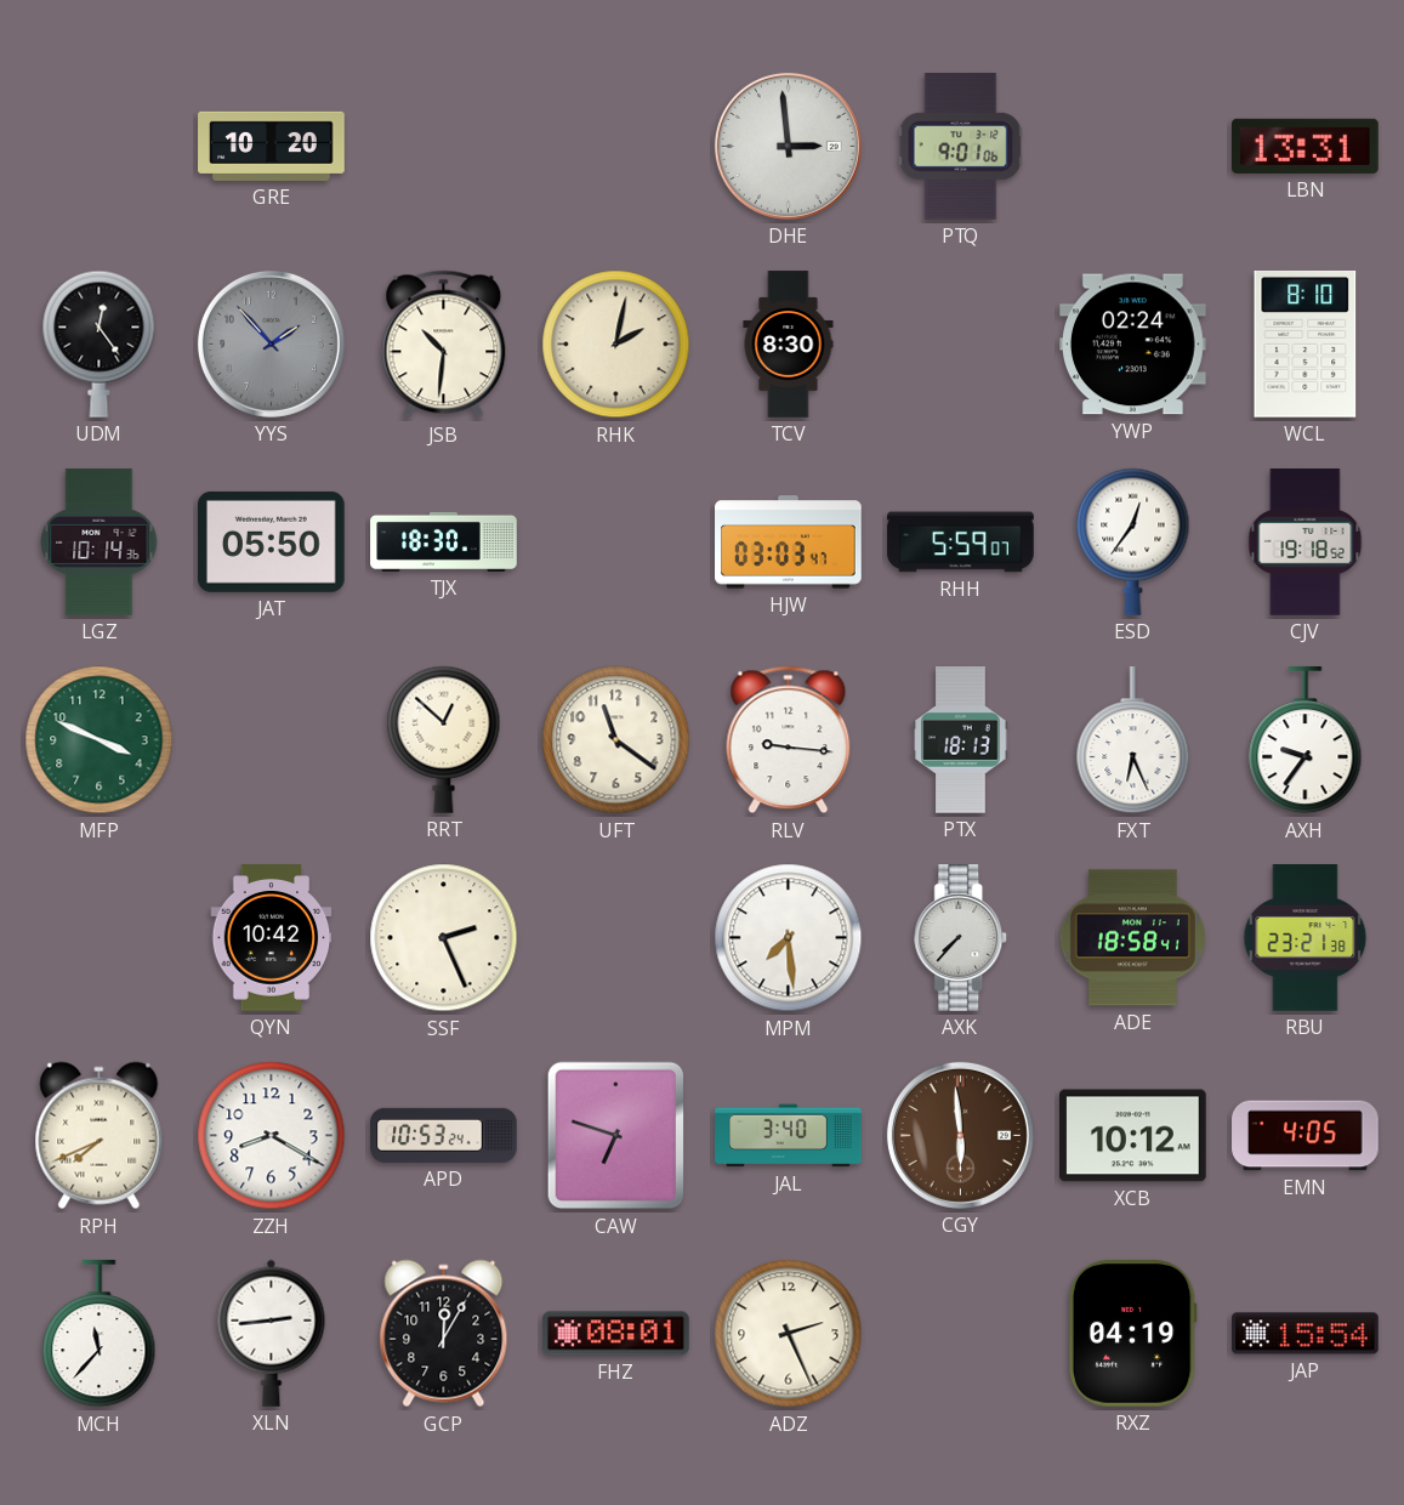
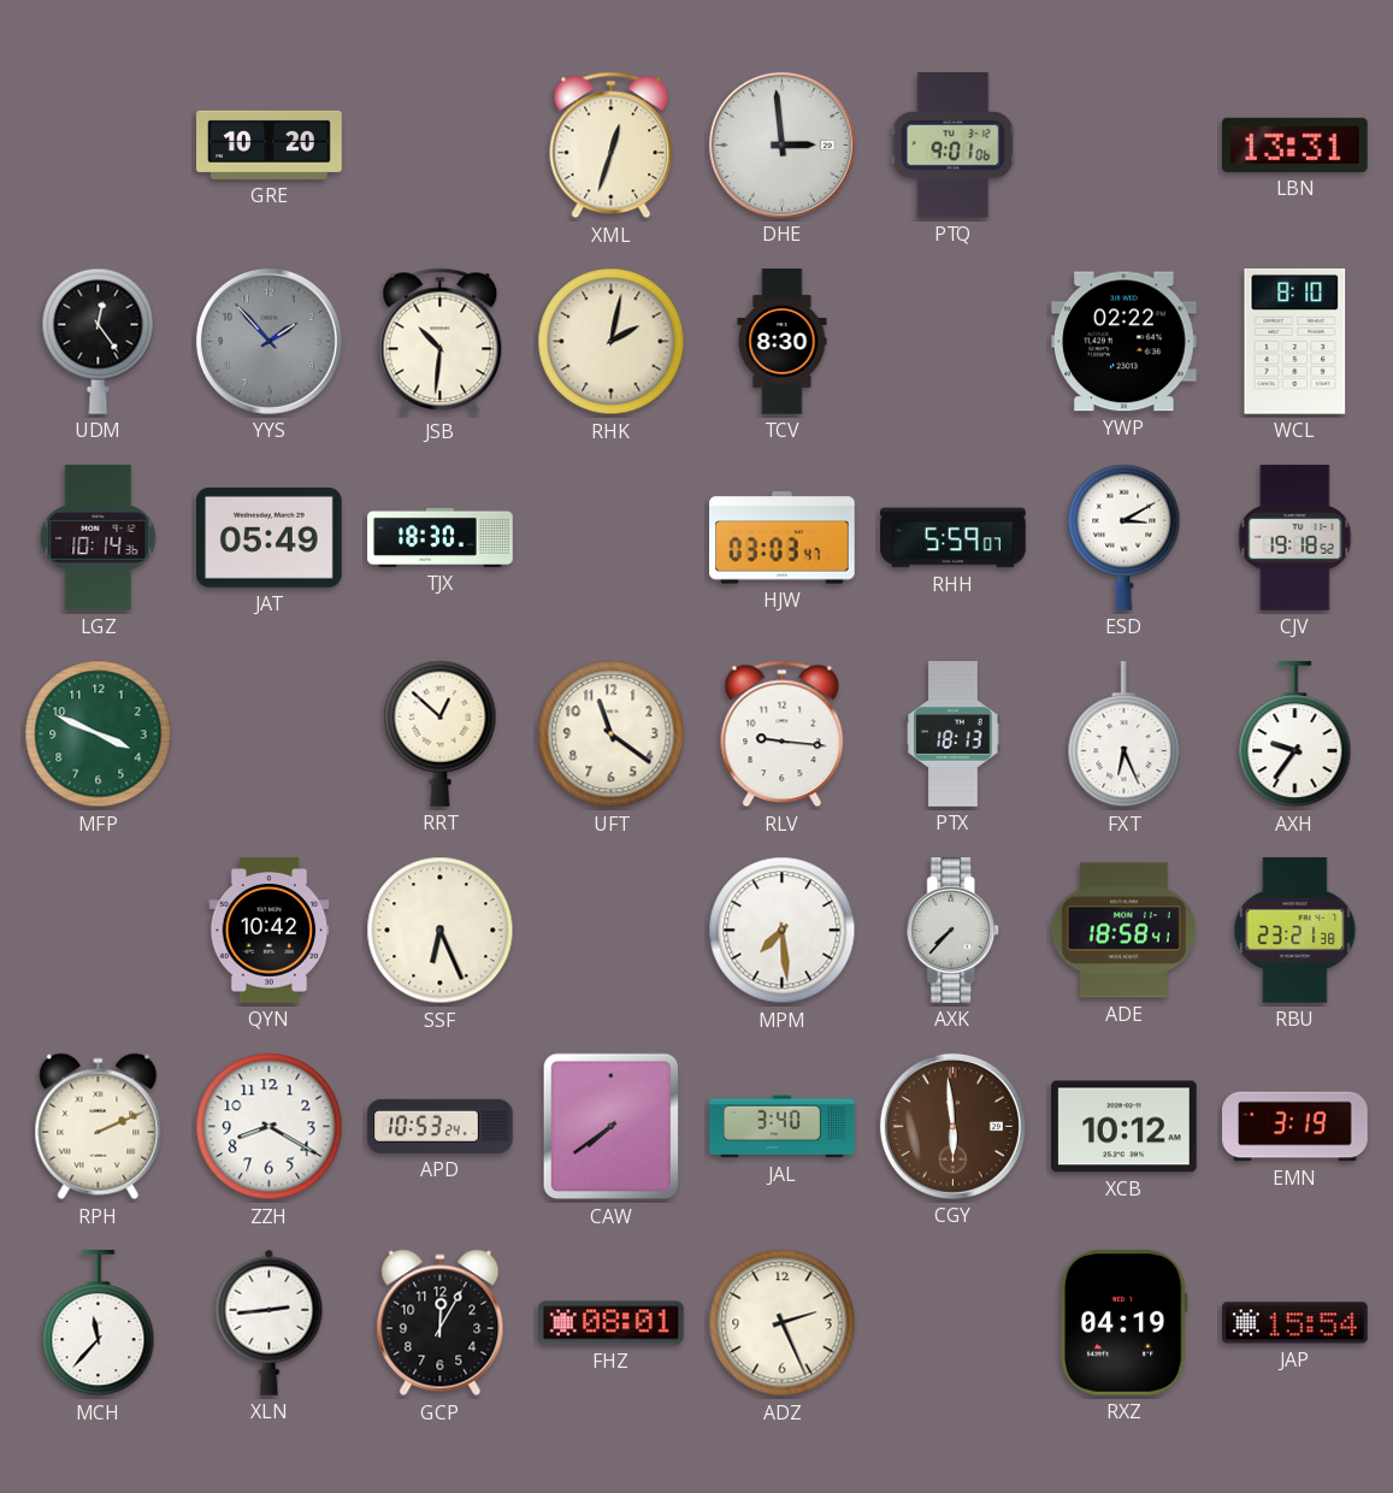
XML: none -> 12:33
YWP: 02:24 -> 02:22
JAT: 05:50 -> 05:49
ESD: 12:36 -> 3:10
SSF: 2:26 -> 6:26
RPH: 7:41 -> 2:11
CAW: 6:48 -> 7:39
EMN: 4:05 -> 3:19
